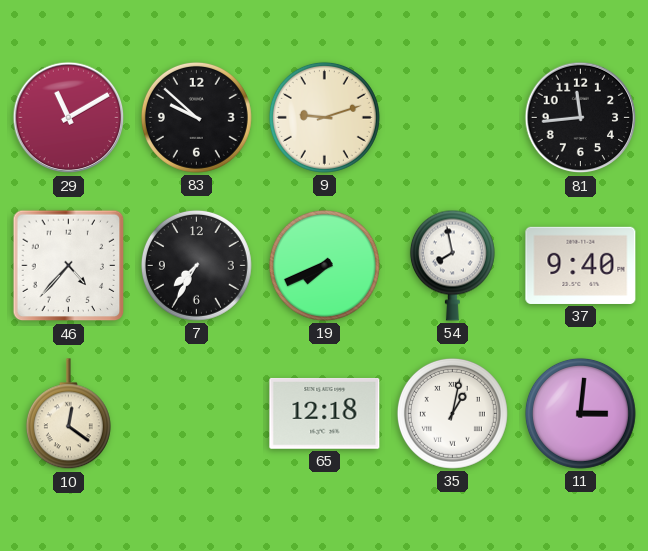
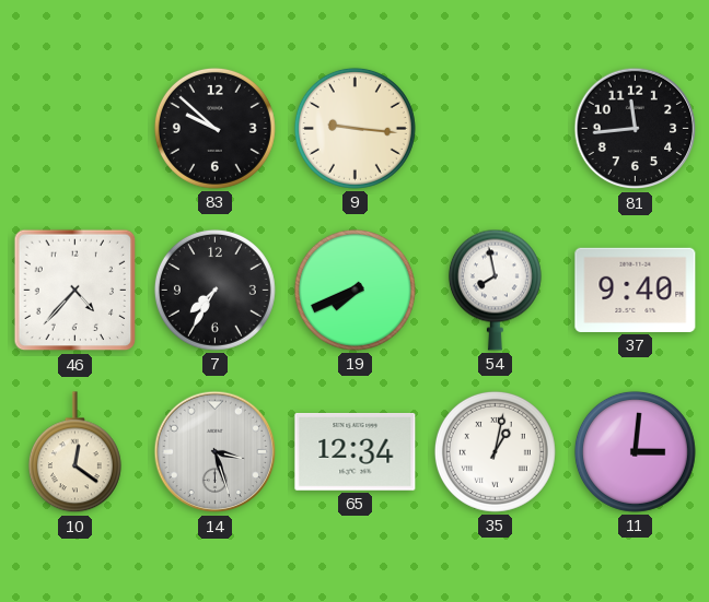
29: 11:10 -> none
9: 9:12 -> 9:16
14: none -> 3:27
65: 12:18 -> 12:34
